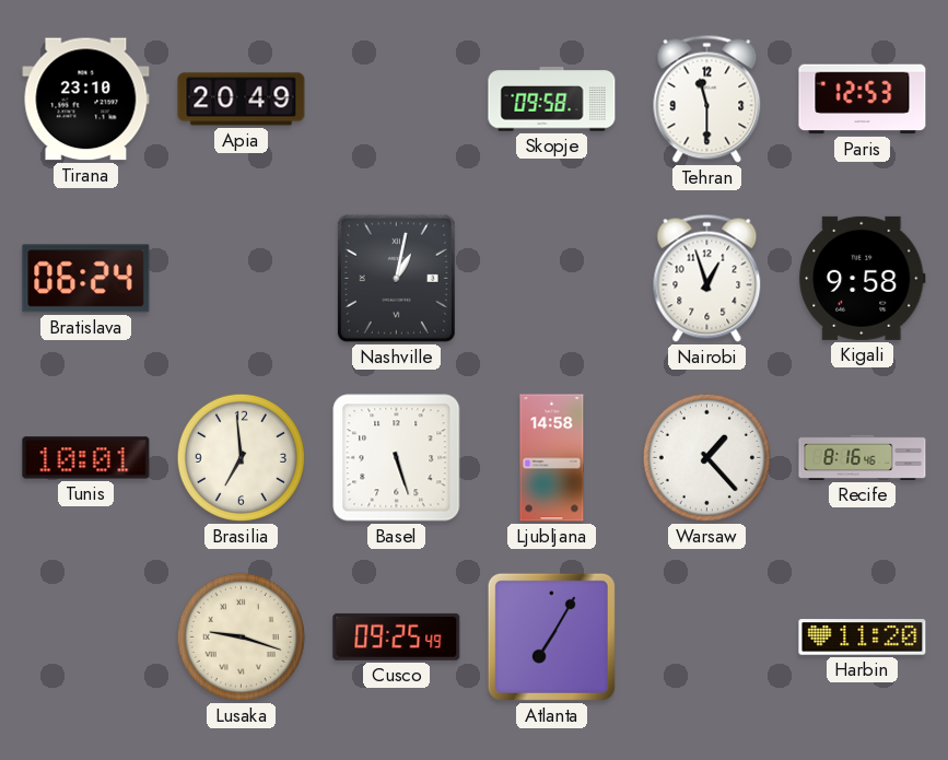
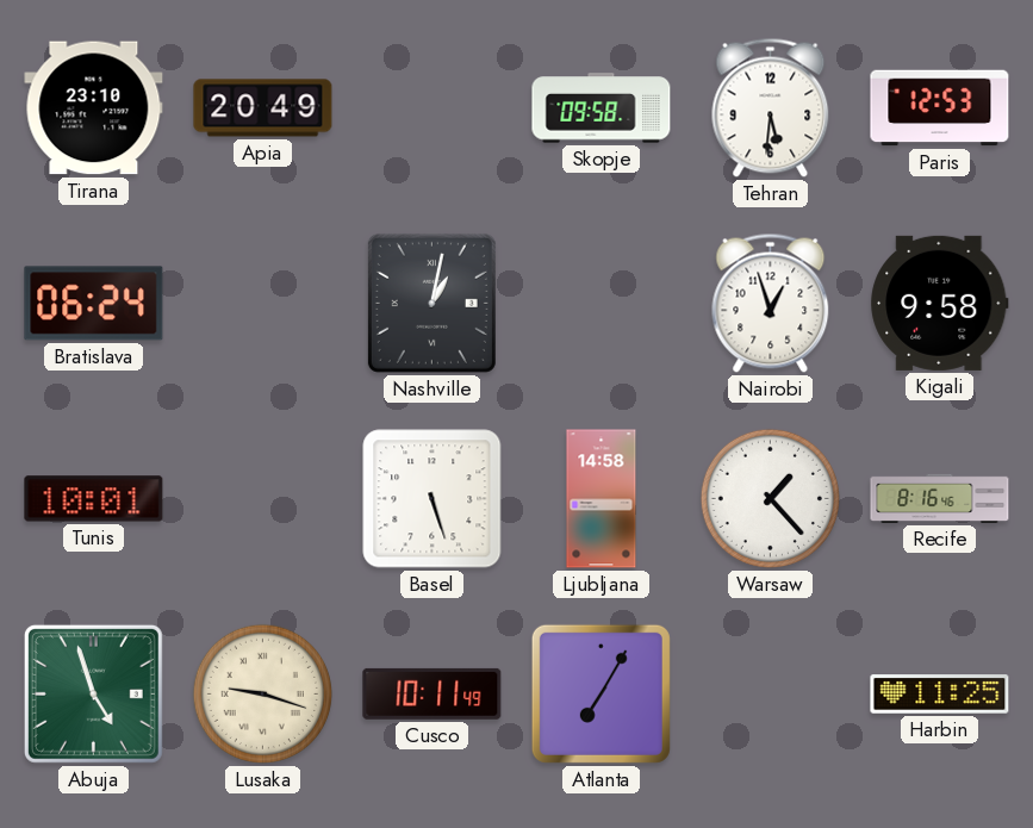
Tehran: 11:30 -> 5:31
Brasilia: 6:59 -> none
Abuja: none -> 4:57
Cusco: 09:25 -> 10:11
Harbin: 11:20 -> 11:25
